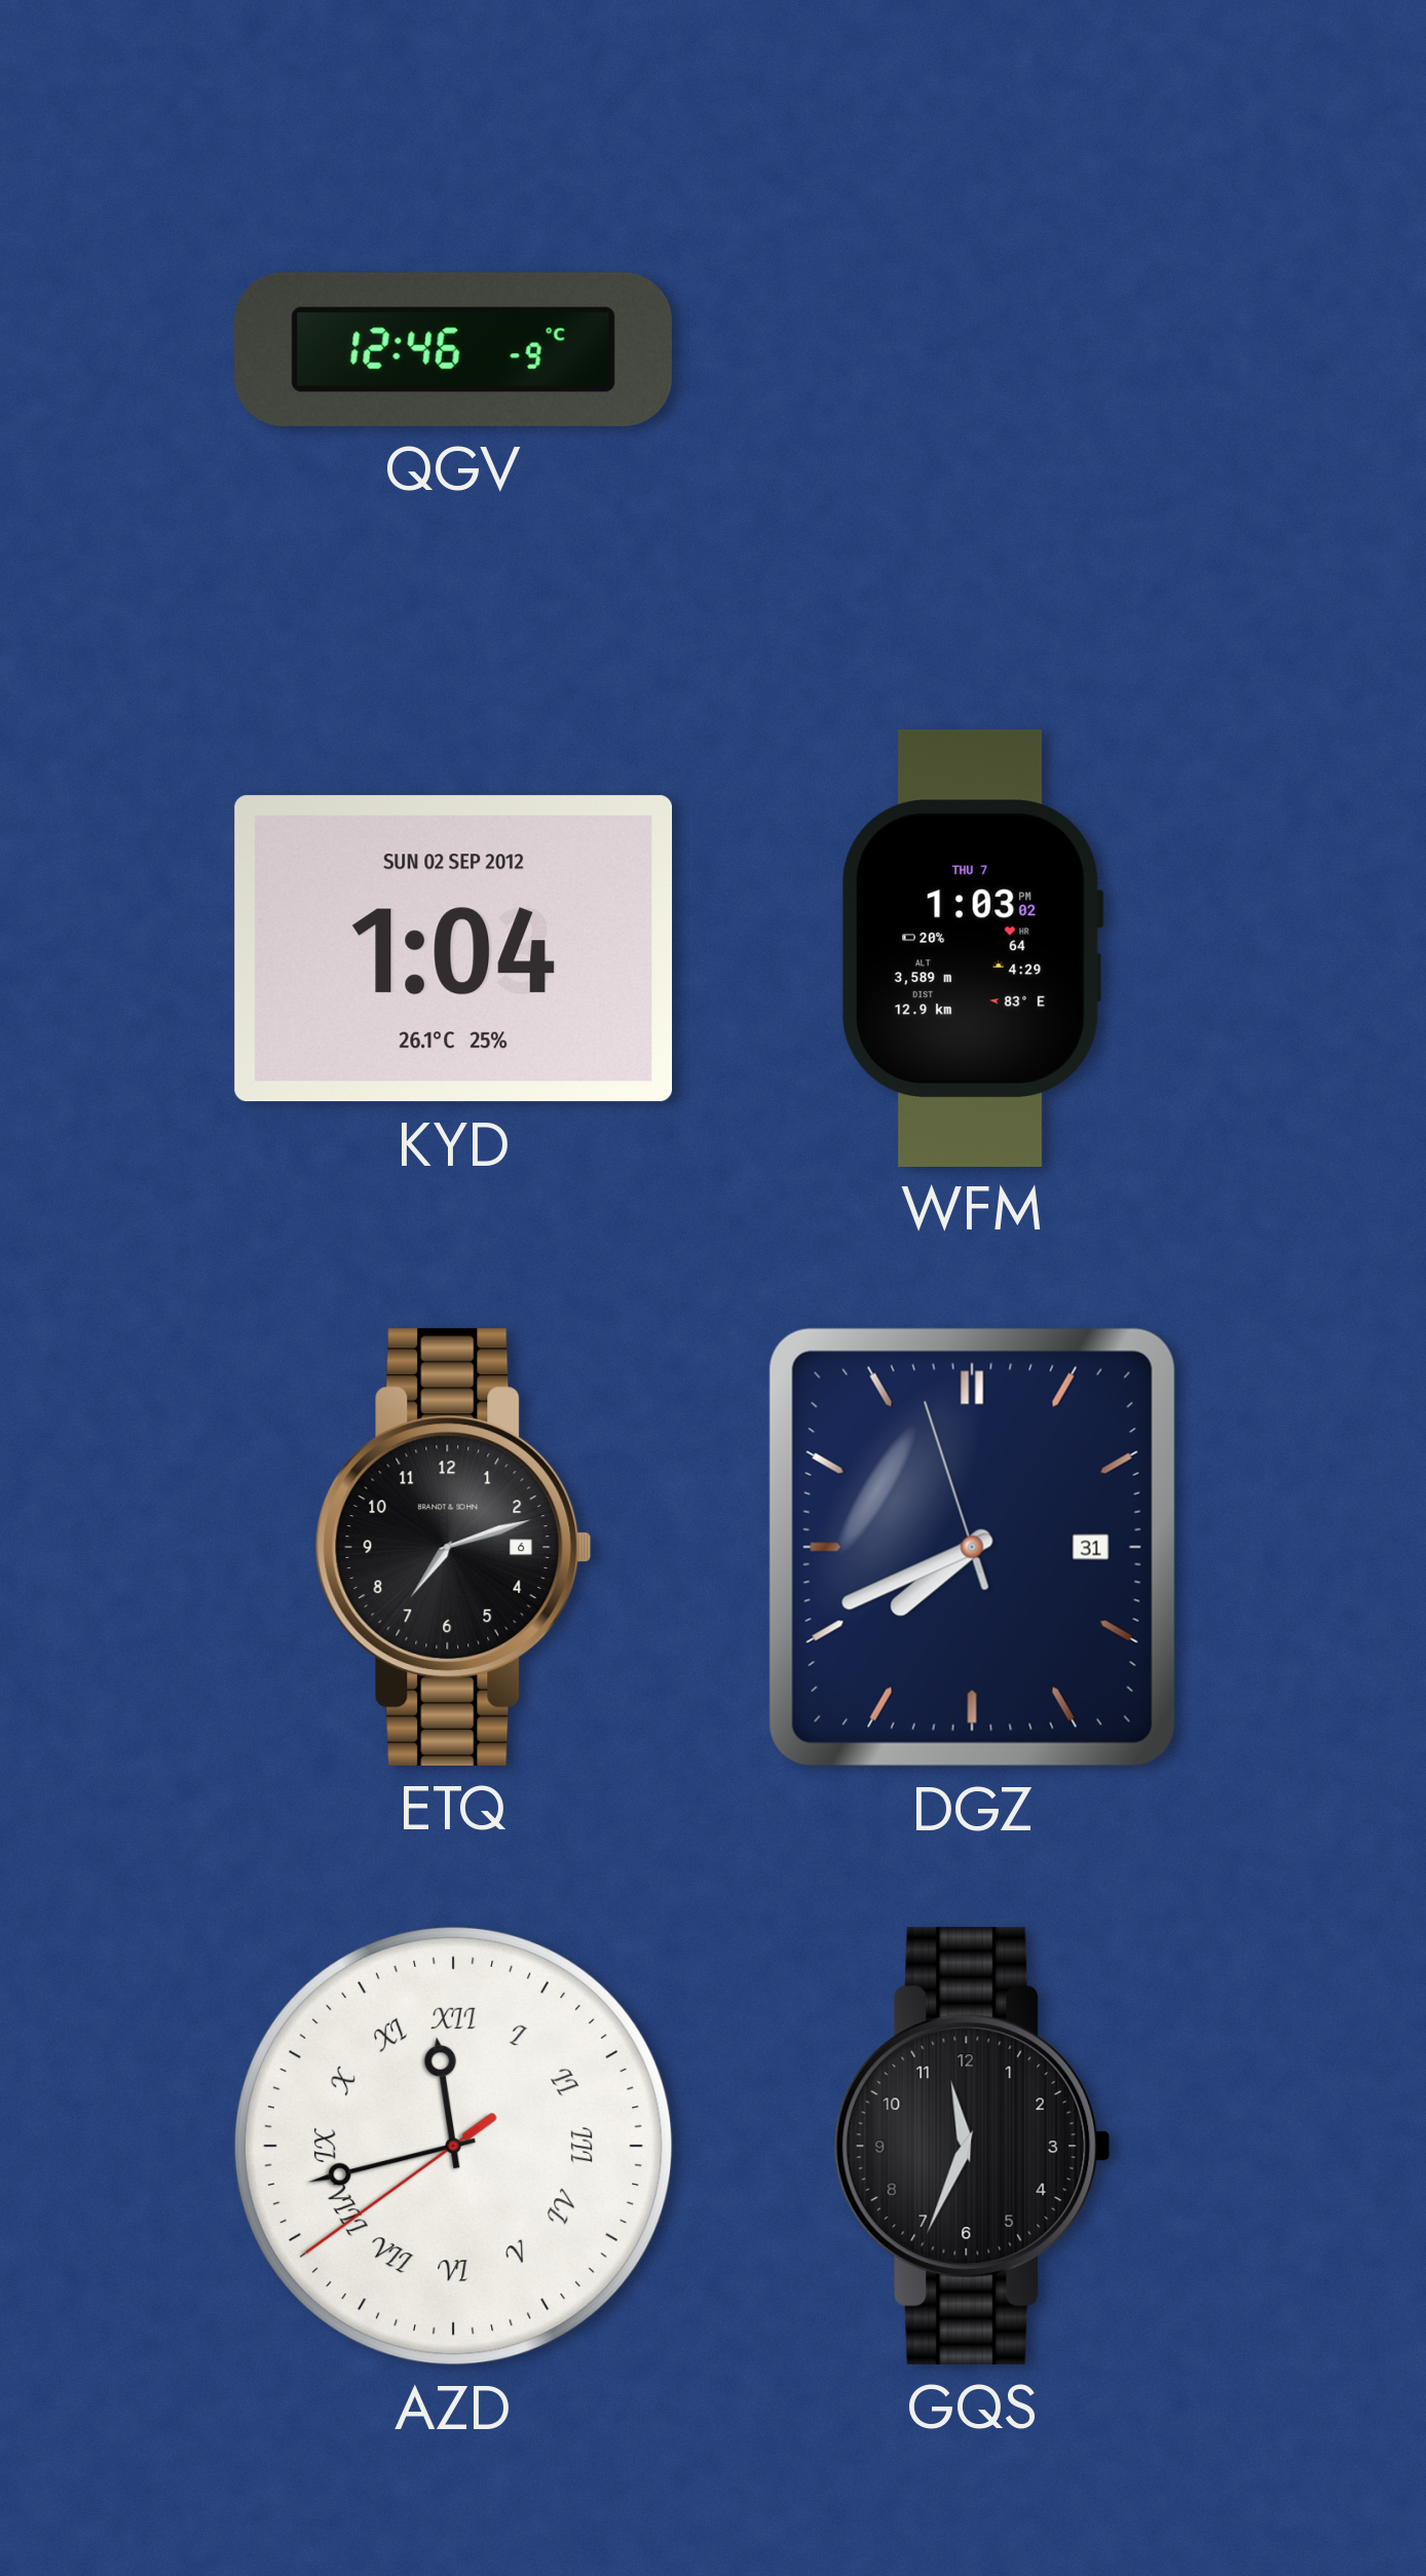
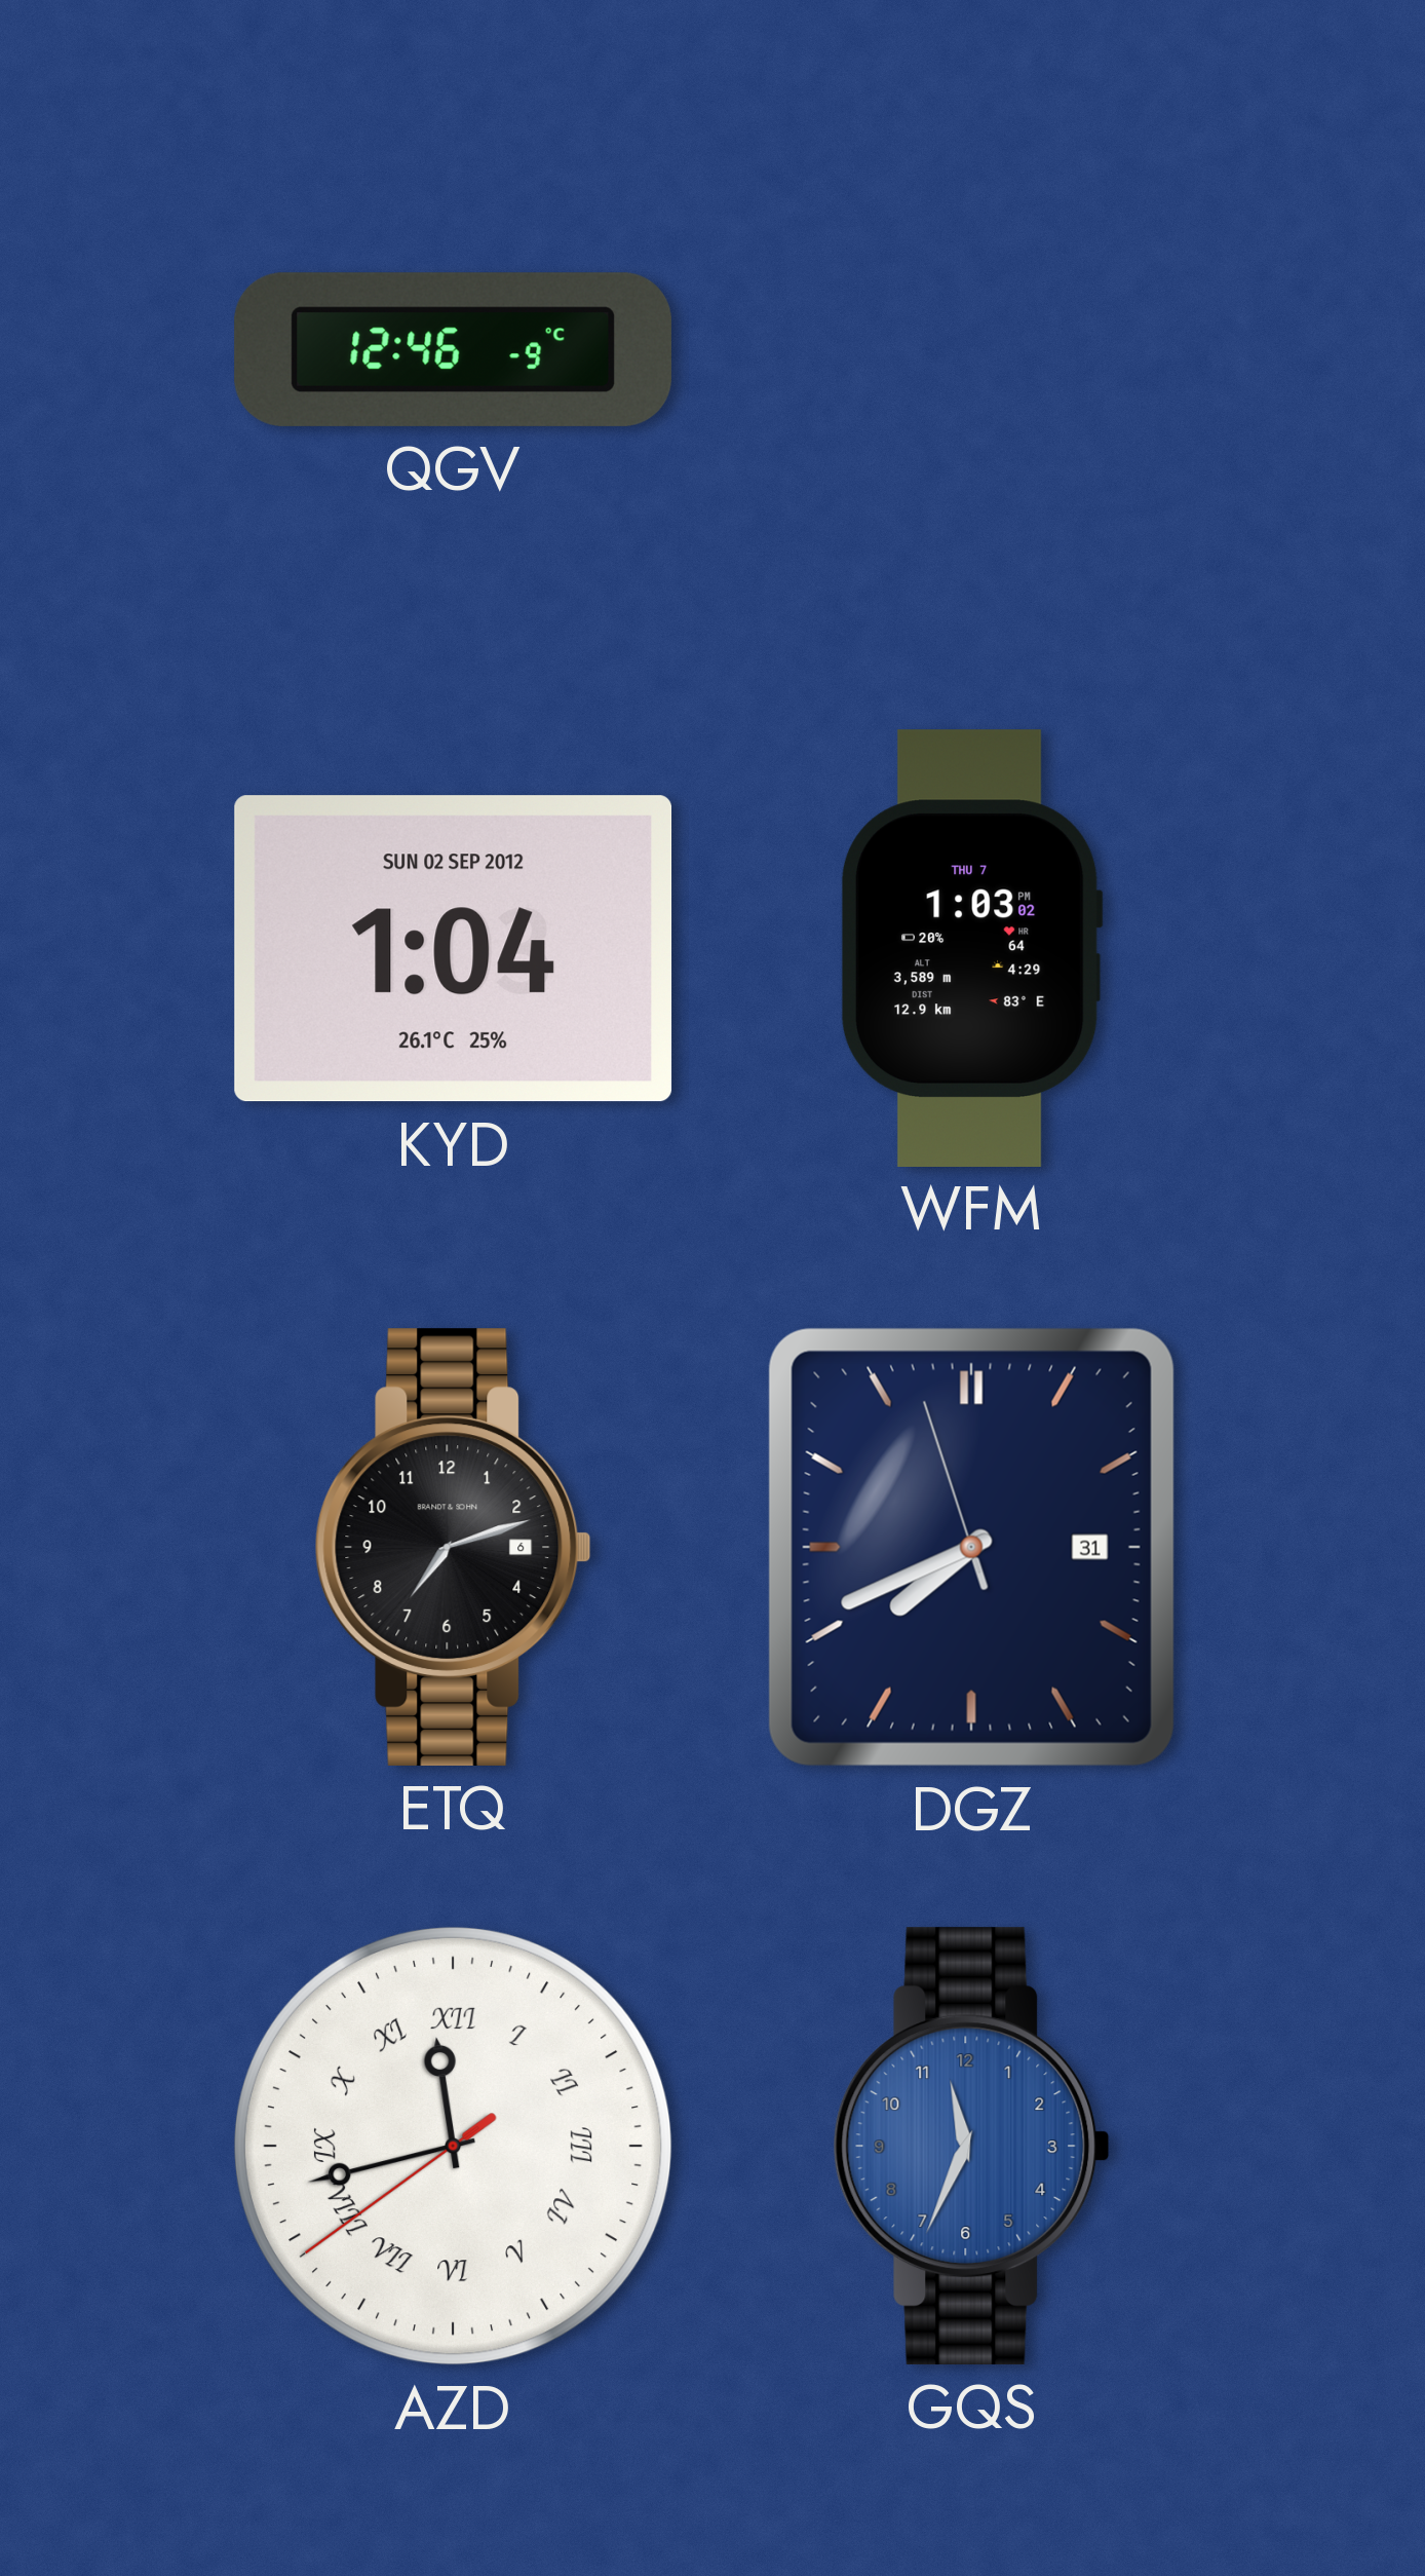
GQS dial: black -> blue
